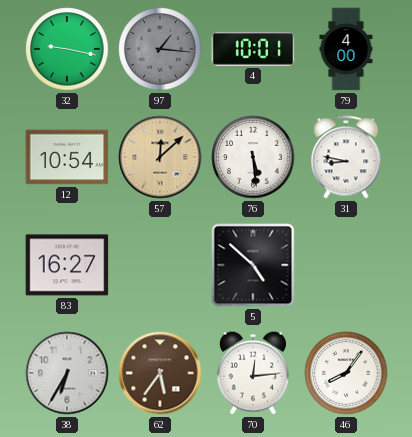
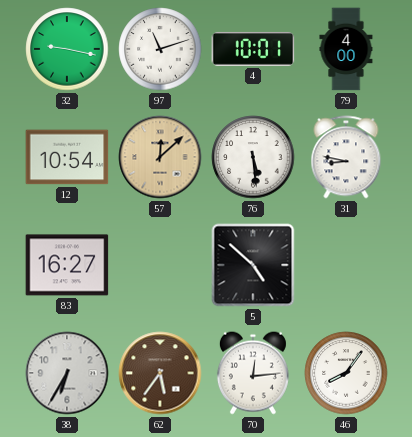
97: 1:16 -> 11:12
97 dial: grey -> white
